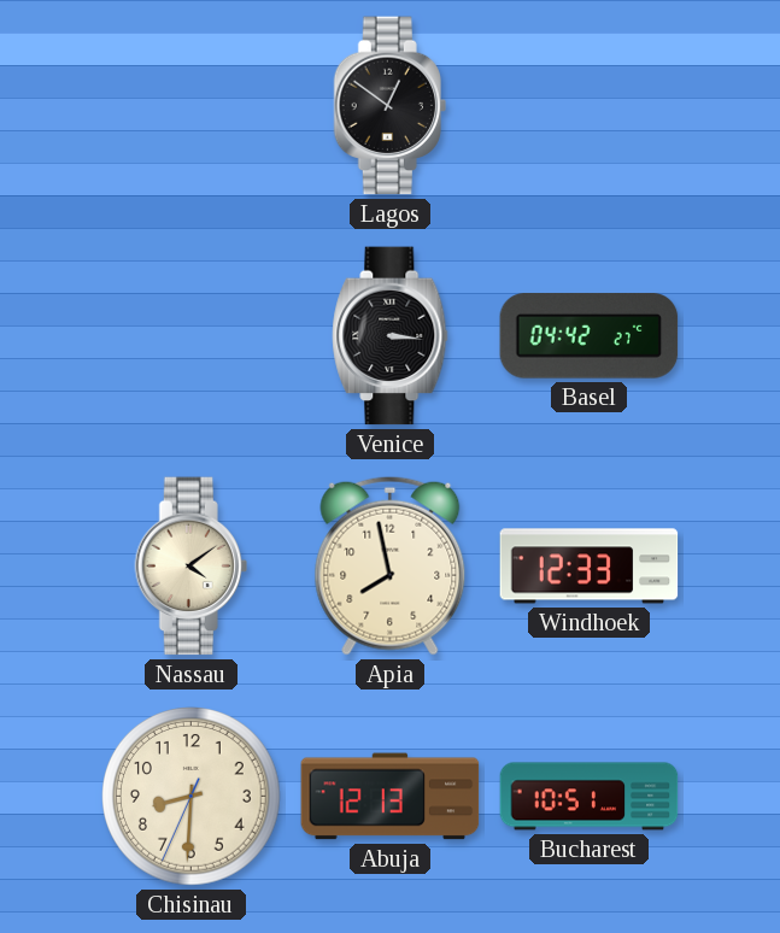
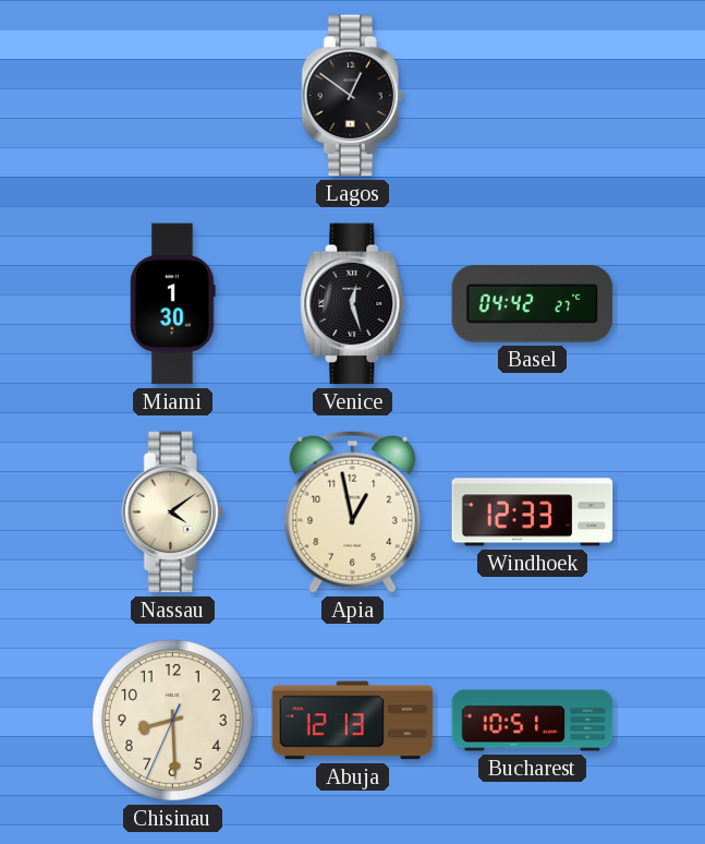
Miami: none -> 1:30
Venice: 3:16 -> 12:27
Apia: 7:58 -> 12:58
Chisinau: 8:30 -> 8:29
